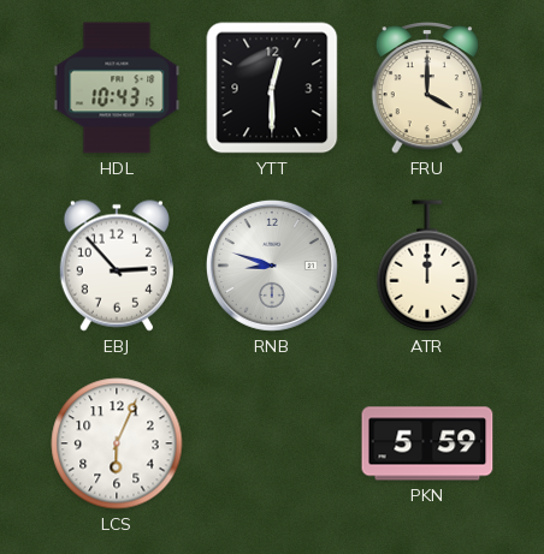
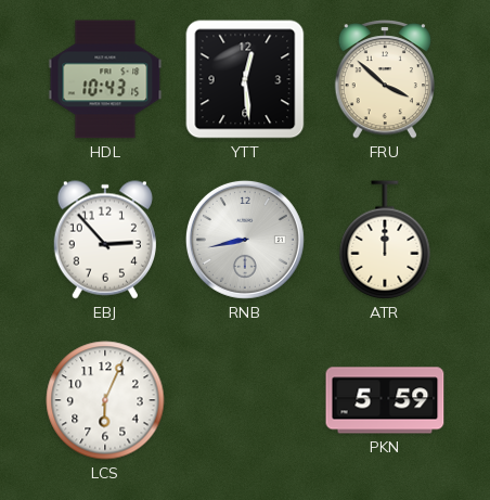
YTT: 12:30 -> 12:29
FRU: 4:00 -> 3:52
RNB: 8:48 -> 8:43
